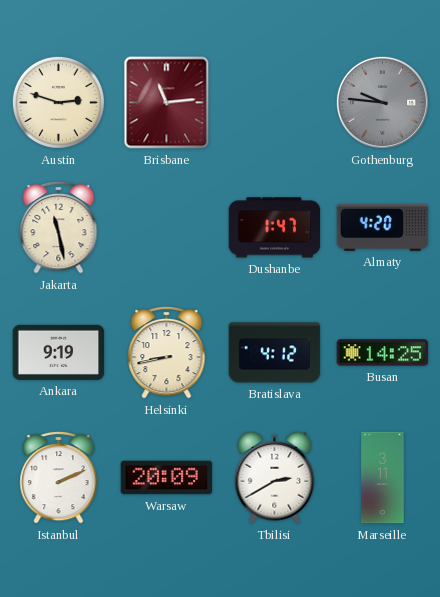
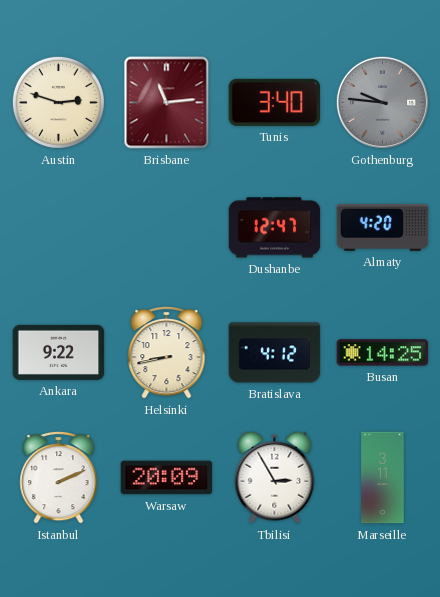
Tunis: none -> 3:40
Jakarta: 11:28 -> none
Dushanbe: 1:47 -> 12:47
Ankara: 9:19 -> 9:22
Tbilisi: 2:40 -> 2:55
